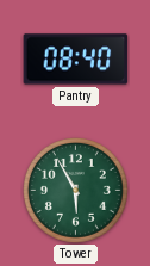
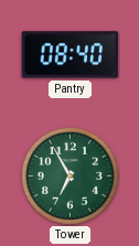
Tower: 5:55 -> 6:55
